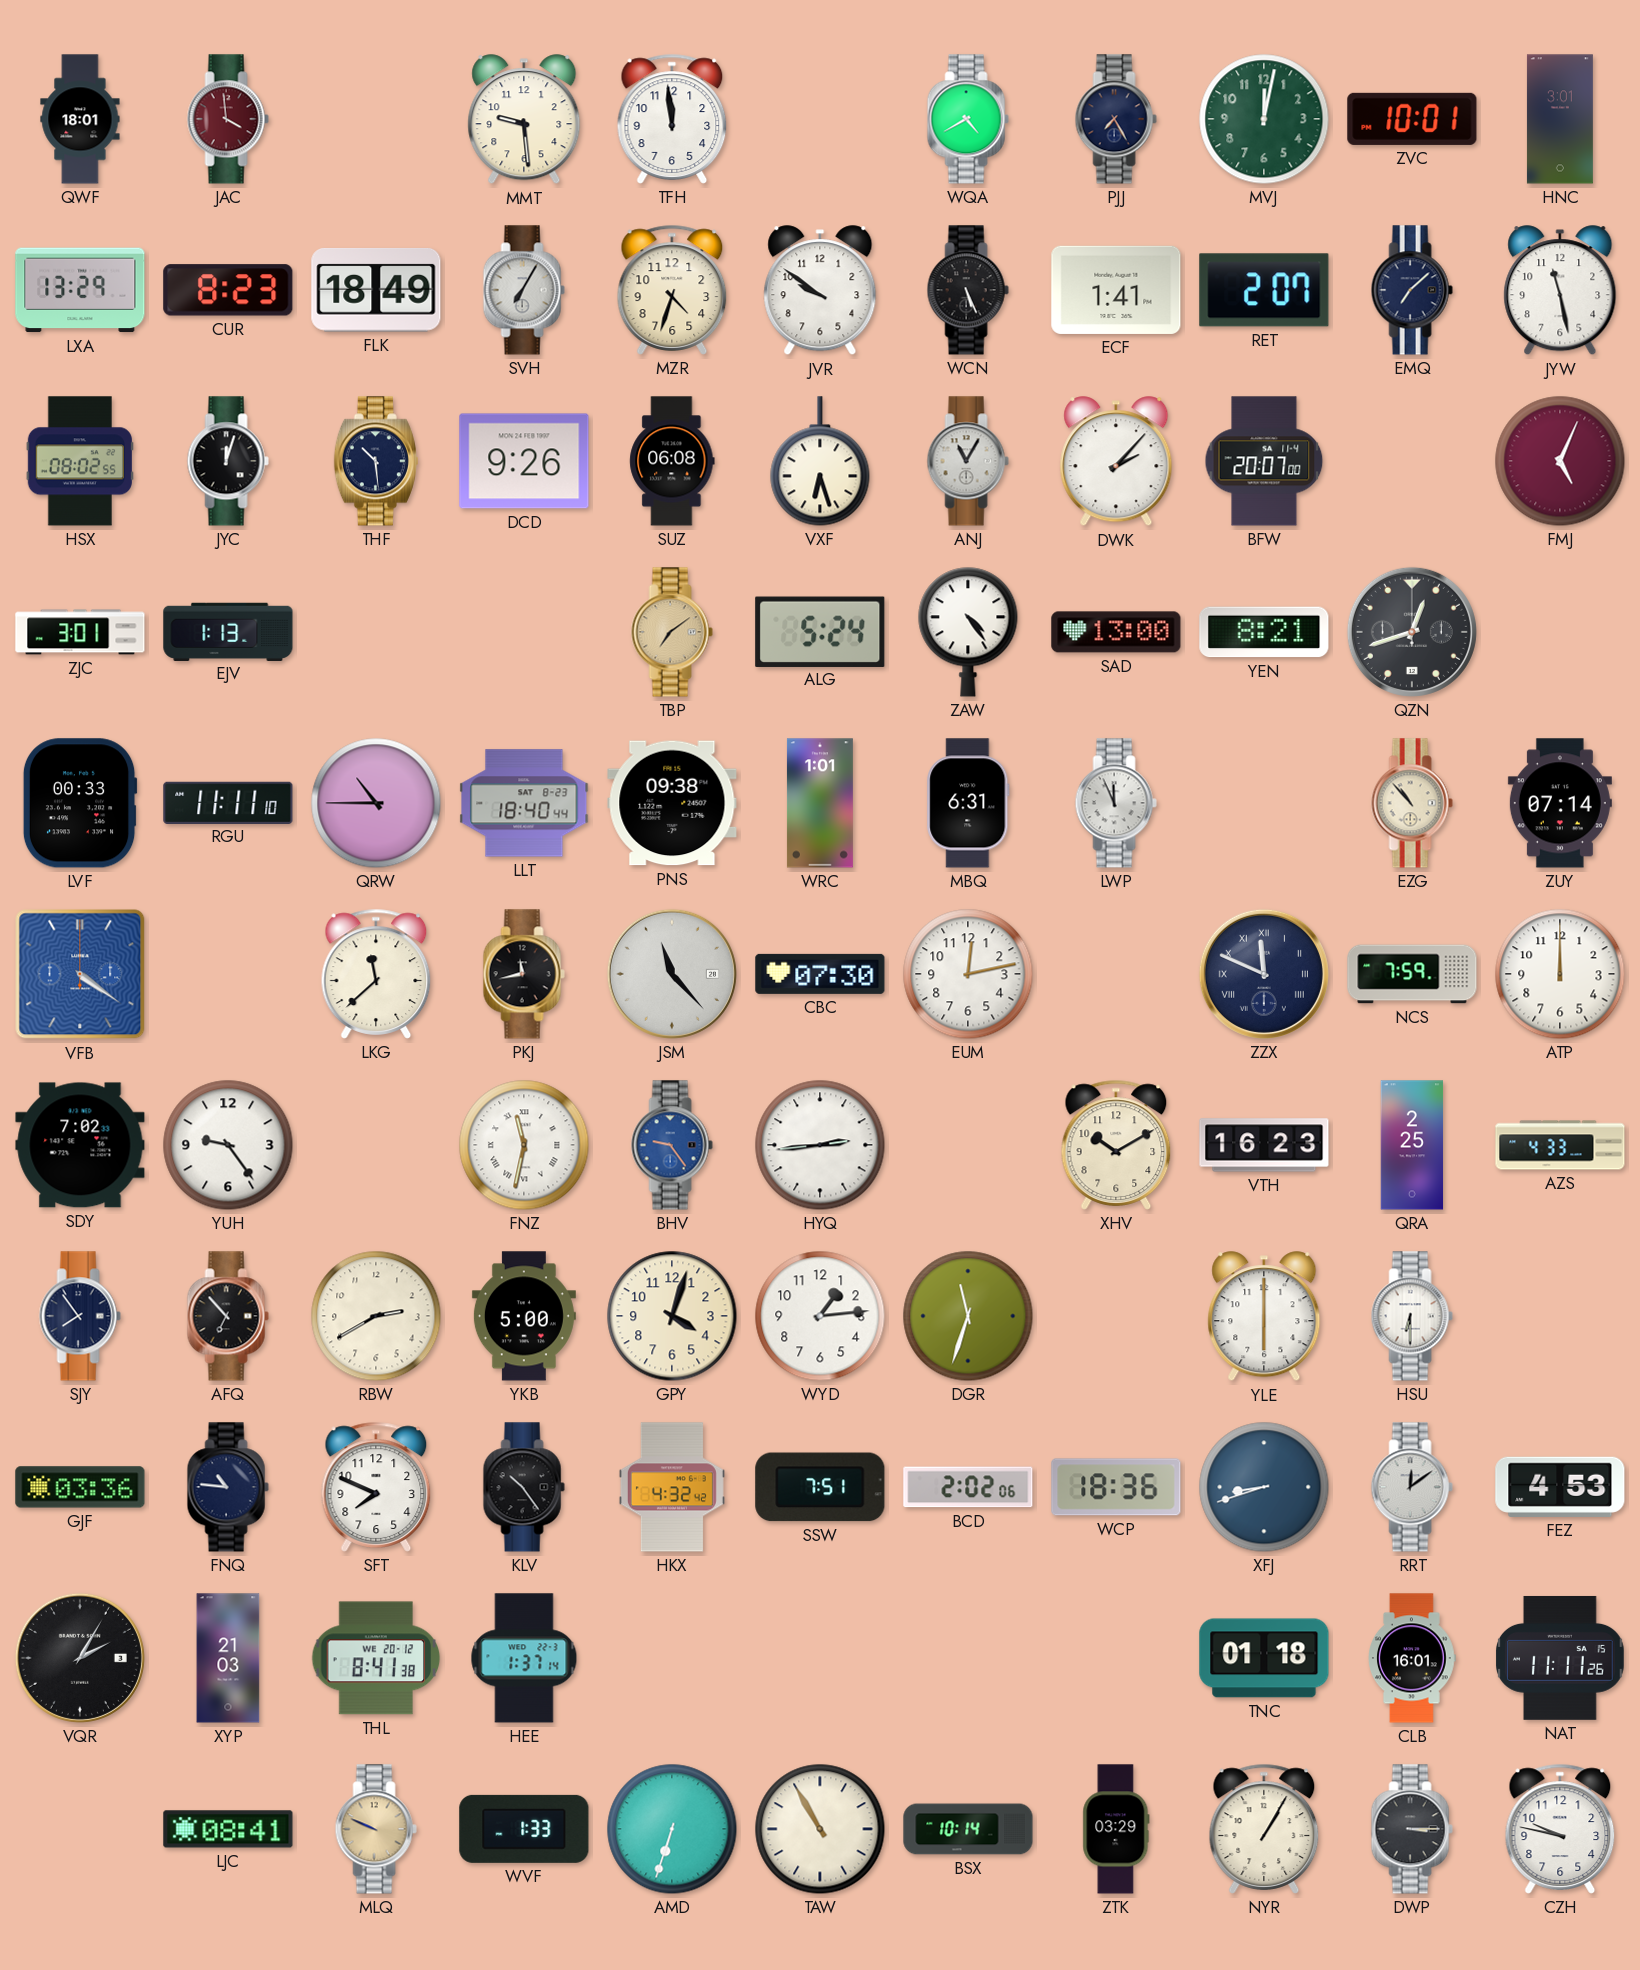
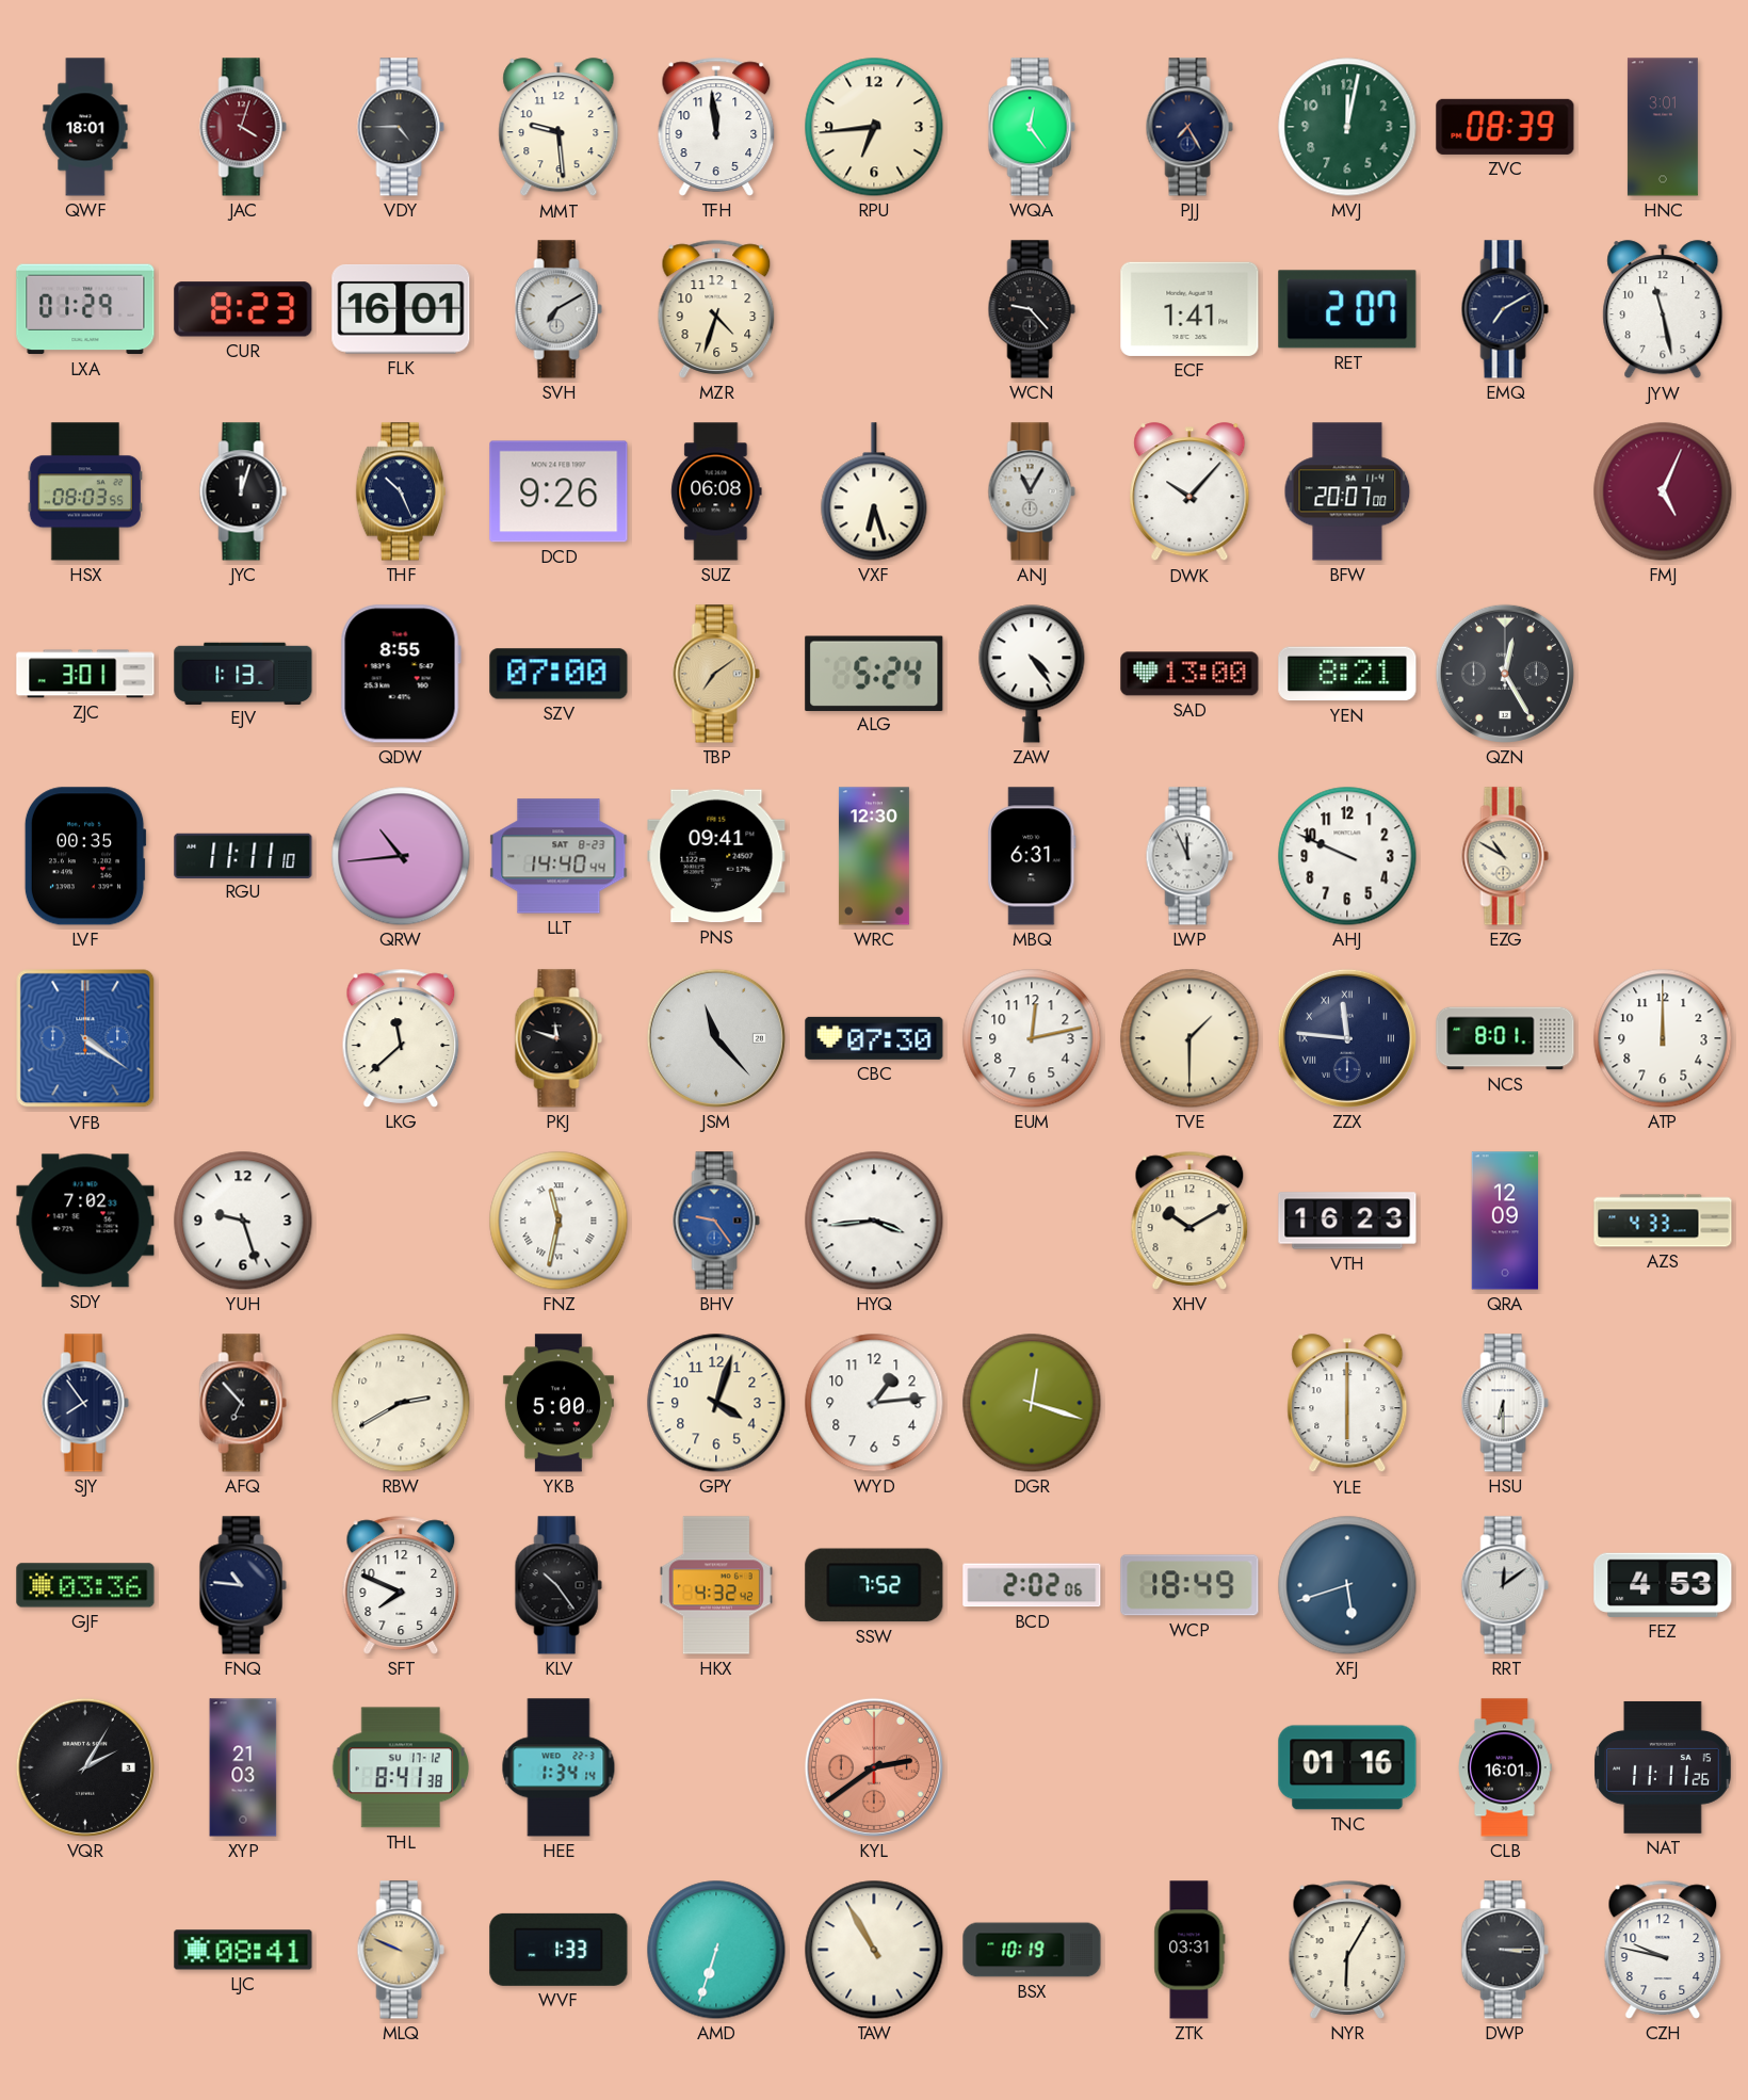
JAC: 3:59 -> 4:03
VDY: none -> 4:45
RPU: none -> 6:44
WQA: 4:40 -> 12:24
ZVC: 10:01 -> 08:39
LXA: 13:29 -> 01:29
FLK: 18:49 -> 16:01
SVH: 7:05 -> 7:10
JVR: 9:51 -> none
WCN: 5:26 -> 9:23
EMQ: 7:08 -> 7:10
HSX: 08:02 -> 08:03
THF: 10:29 -> 10:26
DWK: 2:07 -> 10:07
QDW: none -> 8:55
SZV: none -> 07:00
QZN: 12:42 -> 12:25
LVF: 00:33 -> 00:35
QRW: 10:45 -> 10:44
LLT: 18:40 -> 14:40
PNS: 09:38 -> 09:41
WRC: 1:01 -> 12:30
AHJ: none -> 9:49
EZG: 10:53 -> 10:50
ZUY: 07:14 -> none
PKJ: 11:43 -> 11:48
TVE: none -> 1:30
ZZX: 11:49 -> 11:46
NCS: 7:59 -> 8:01
YUH: 9:24 -> 9:27
HYQ: 2:44 -> 3:44
QRA: 2:25 -> 12:09
DGR: 11:33 -> 12:18
SSW: 7:51 -> 7:52
WCP: 18:36 -> 18:49
XFJ: 8:42 -> 5:42
THL date: WE 20-12 -> SU 17-12
HEE: 1:37 -> 1:34
KYL: none -> 2:39
TNC: 01:18 -> 01:16
BSX: 10:14 -> 10:19
ZTK: 03:29 -> 03:31
NYR: 1:05 -> 6:05
